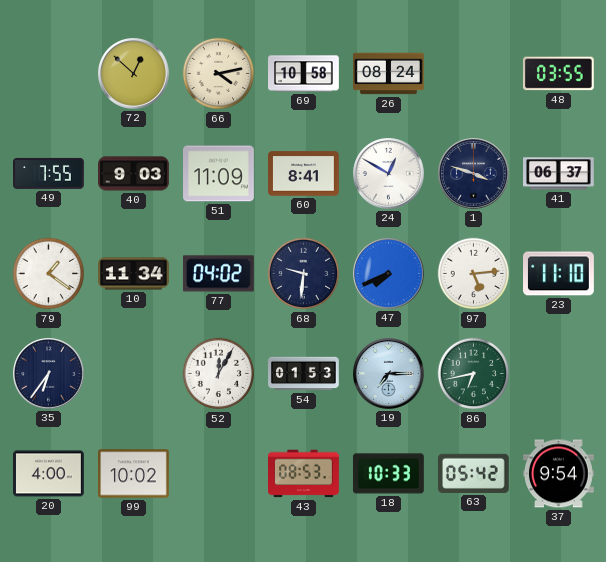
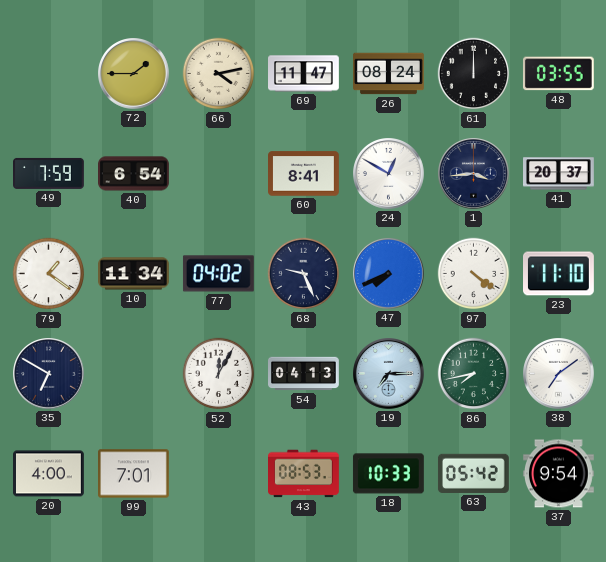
72: 12:52 -> 1:45
69: 10:58 -> 11:47
61: none -> 12:00
49: 7:55 -> 7:59
40: 9:03 -> 6:54
51: 11:09 -> none
1: 3:48 -> 3:44
41: 06:37 -> 20:37
68: 9:31 -> 9:26
97: 5:14 -> 4:21
35: 6:36 -> 6:50
54: 01:53 -> 04:13
86: 6:43 -> 7:43
38: none -> 7:09
99: 10:02 -> 7:01
